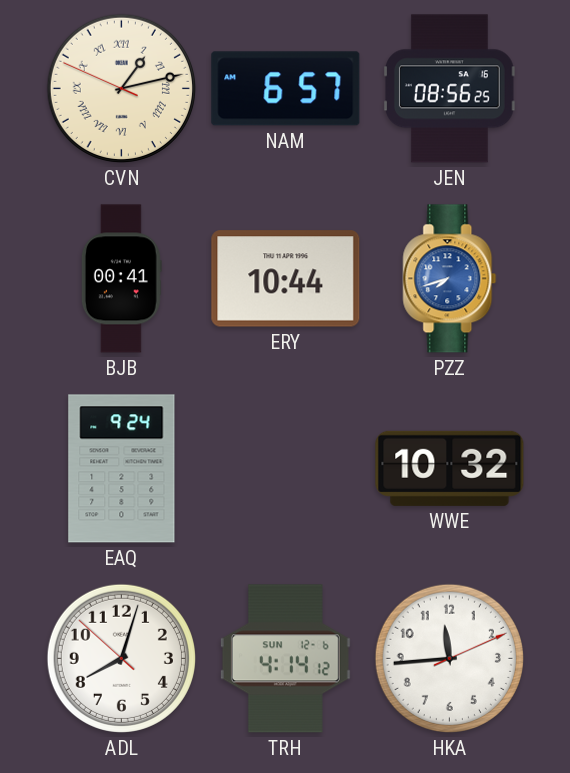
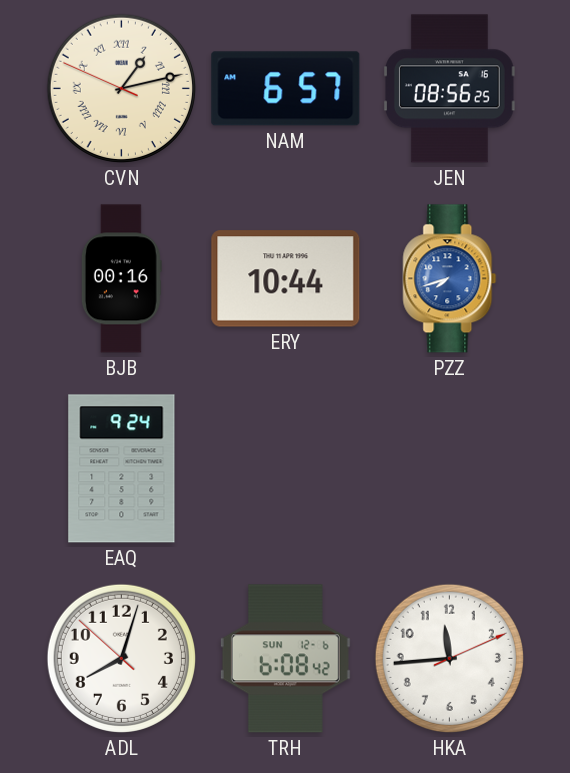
BJB: 00:41 -> 00:16
WWE: 10:32 -> none
TRH: 4:14 -> 6:08
